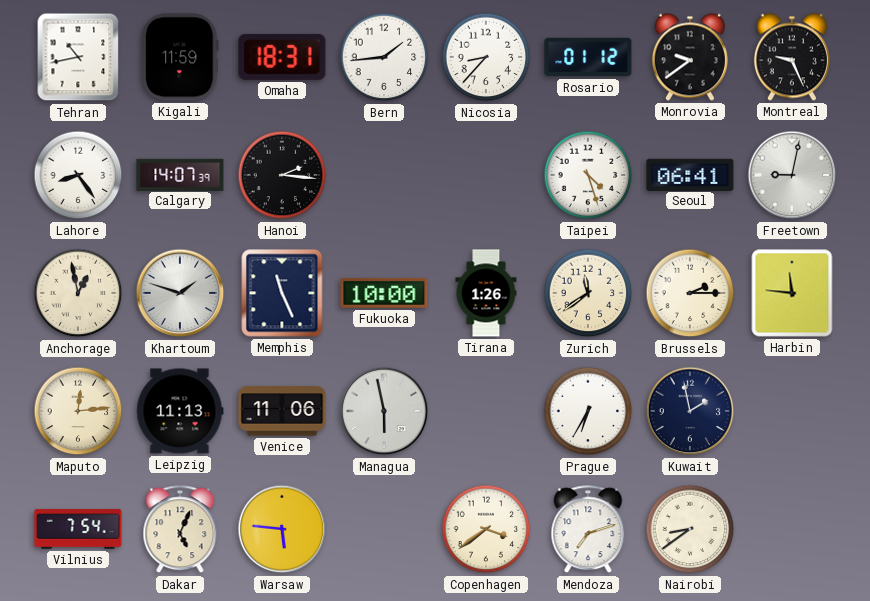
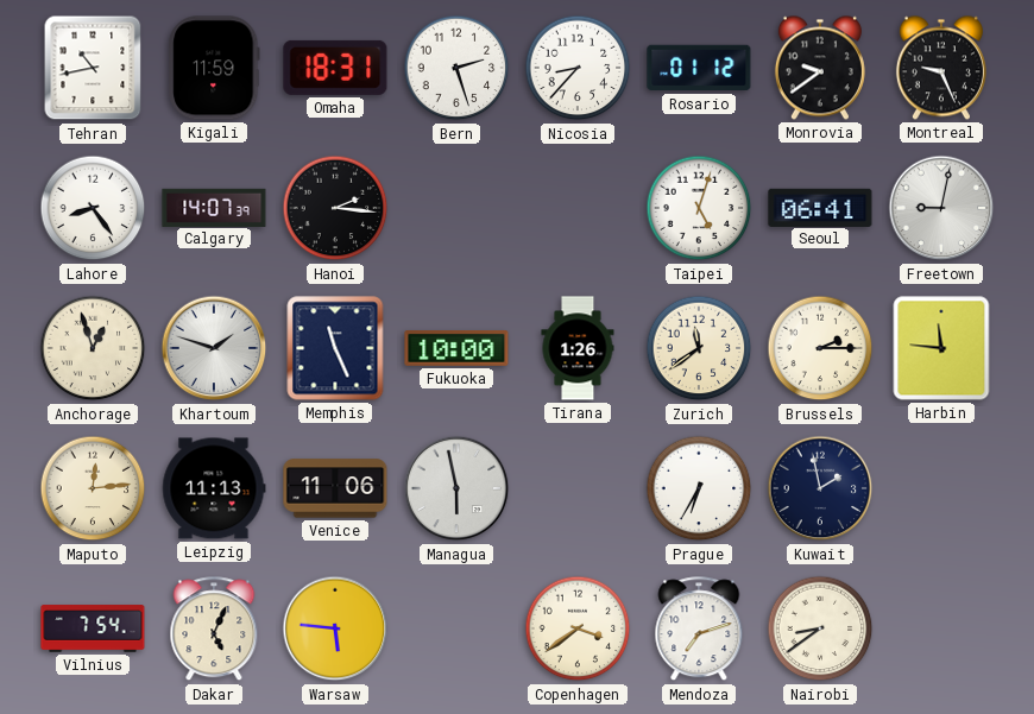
Bern: 1:44 -> 2:27
Taipei: 4:27 -> 5:03
Anchorage: 12:58 -> 12:57
